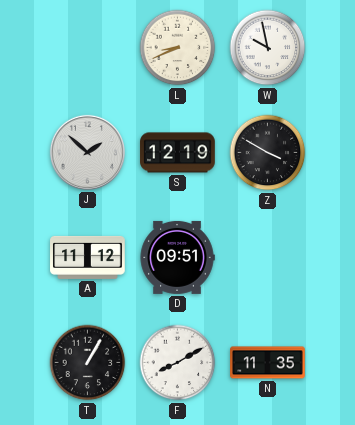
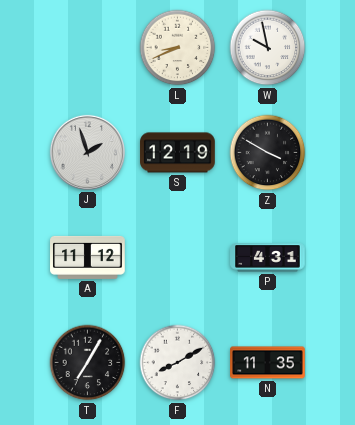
J: 1:52 -> 1:57
D: 09:51 -> none
P: none -> 4:31
T: 1:05 -> 7:05
